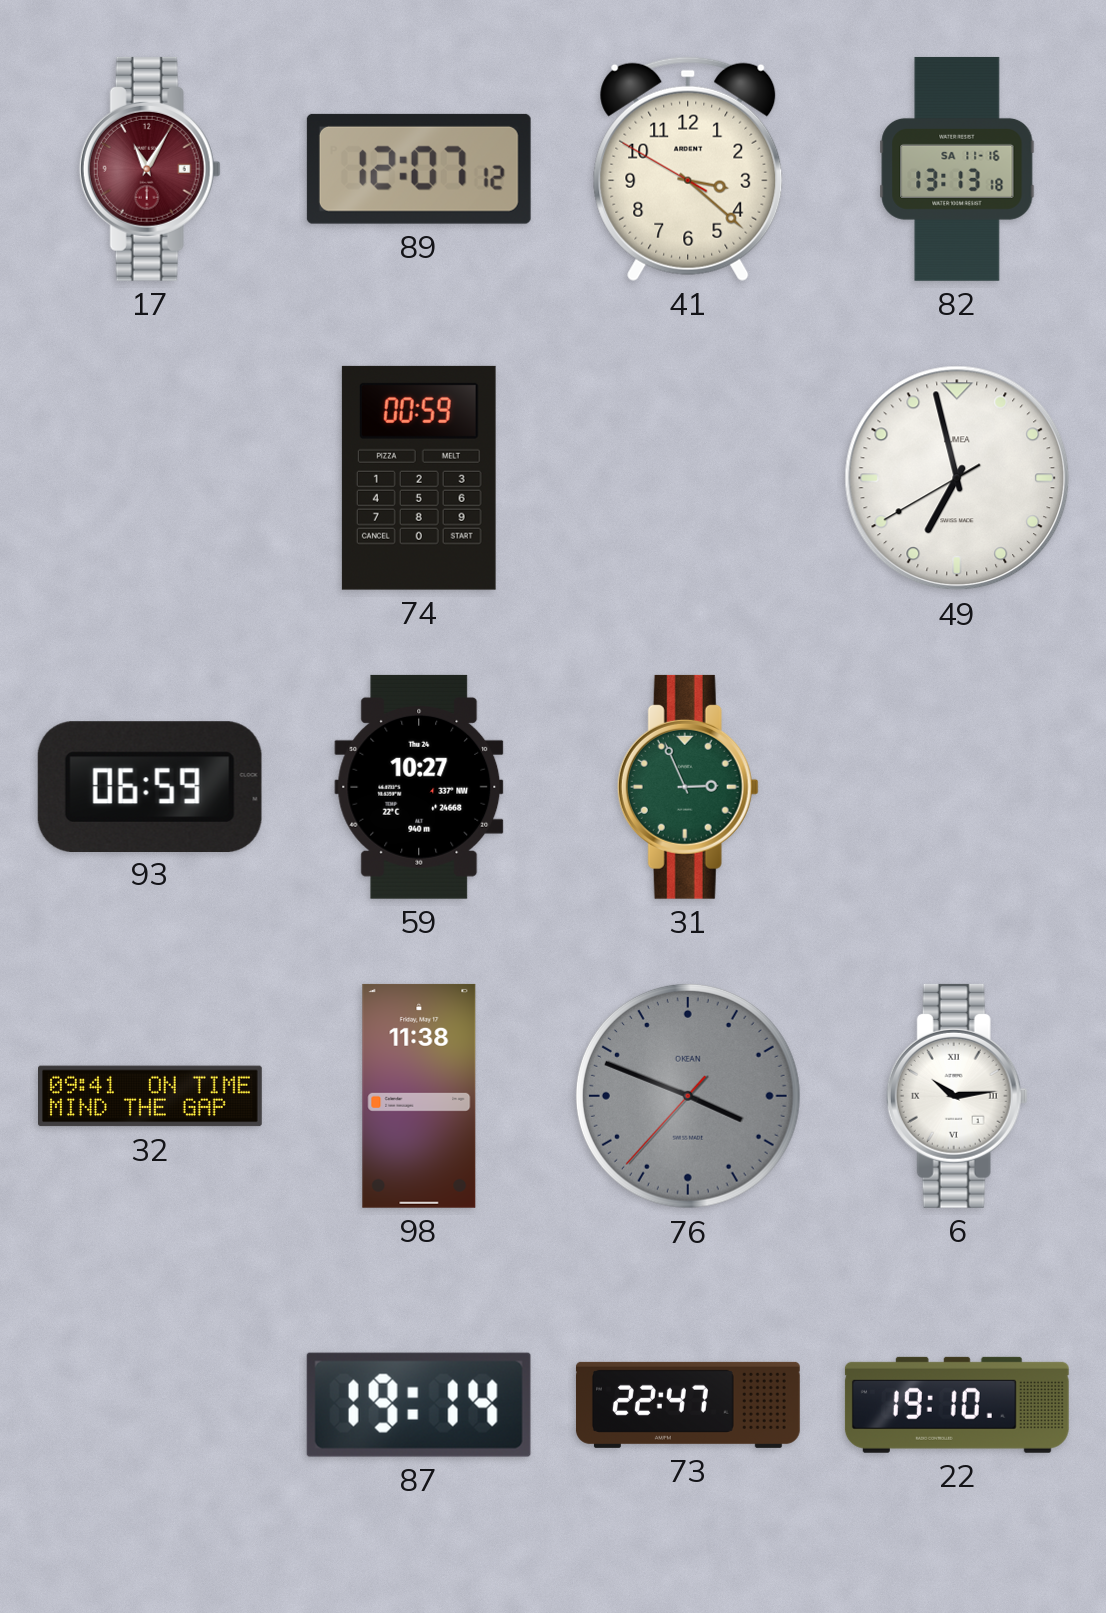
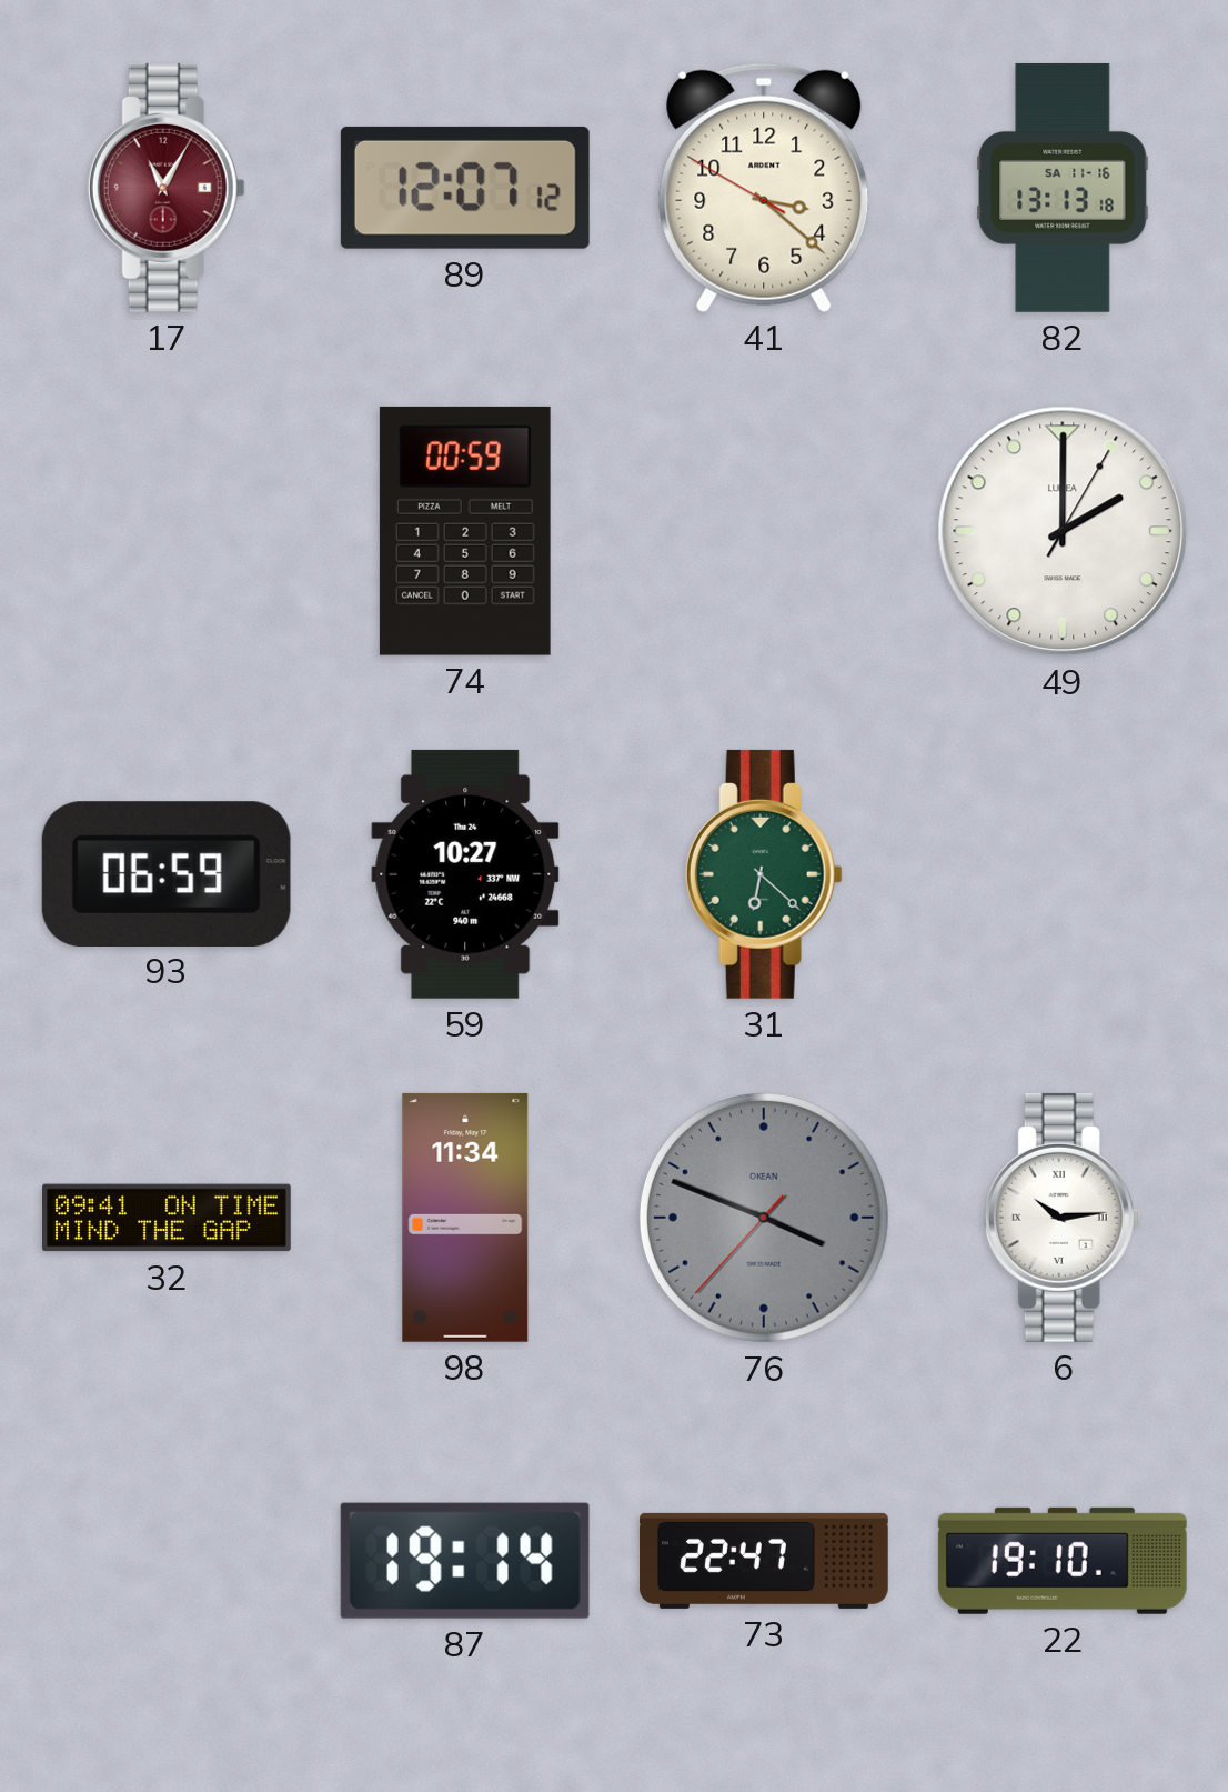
49: 6:57 -> 2:00
31: 2:56 -> 6:22
98: 11:38 -> 11:34
